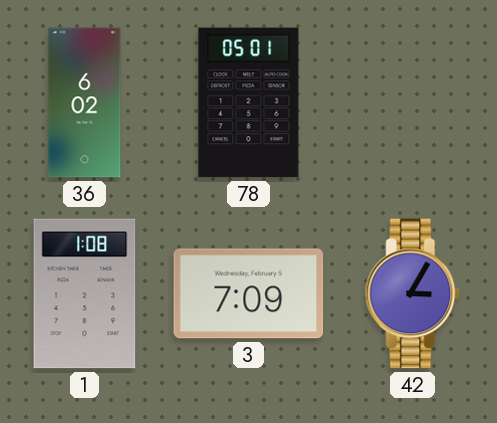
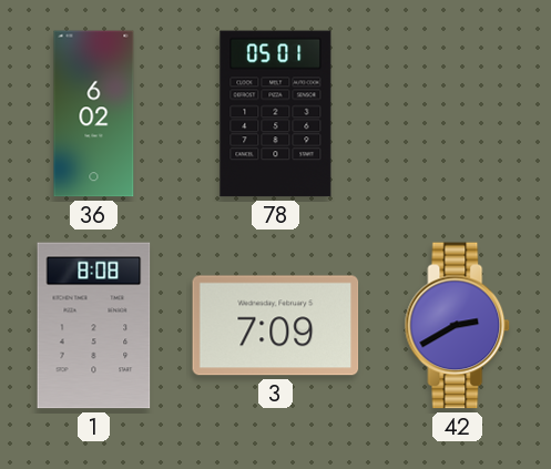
1: 1:08 -> 8:08
42: 3:05 -> 2:40
